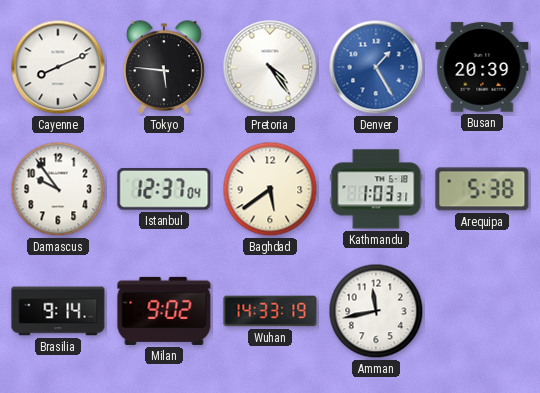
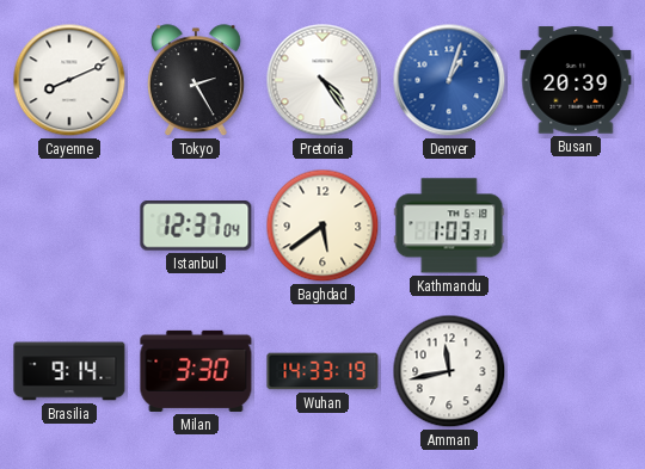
Tokyo: 5:46 -> 2:25
Denver: 1:25 -> 1:03
Damascus: 9:54 -> none
Arequipa: 5:38 -> none
Milan: 9:02 -> 3:30
